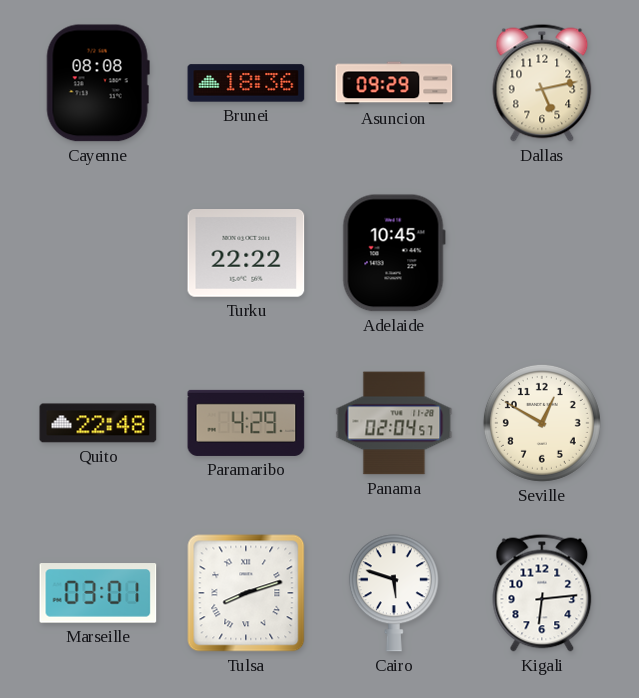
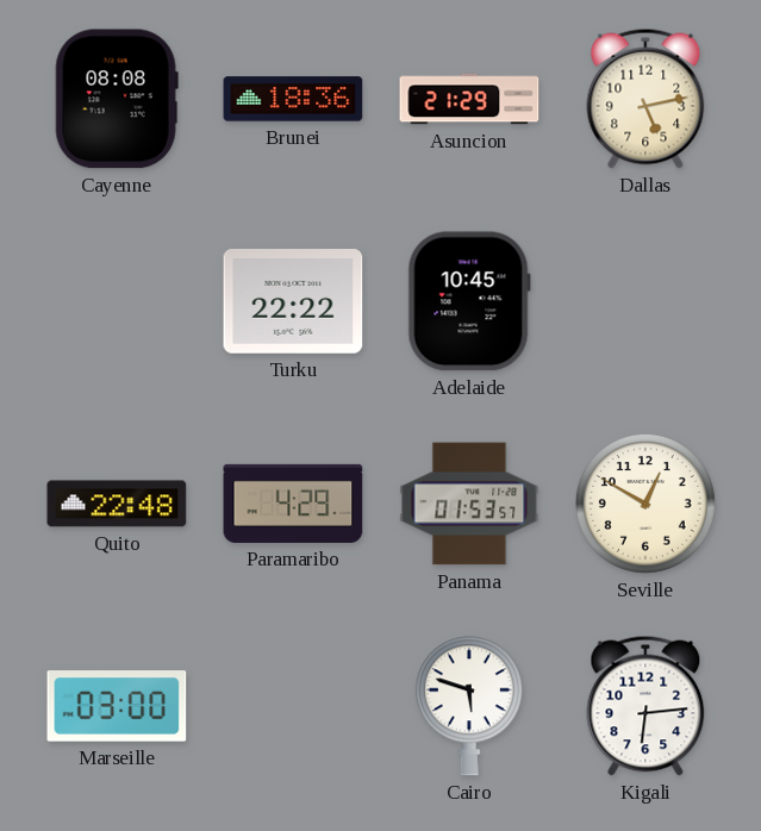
Asuncion: 09:29 -> 21:29
Panama: 02:04 -> 01:53
Marseille: 03:01 -> 03:00
Tulsa: 8:12 -> none
